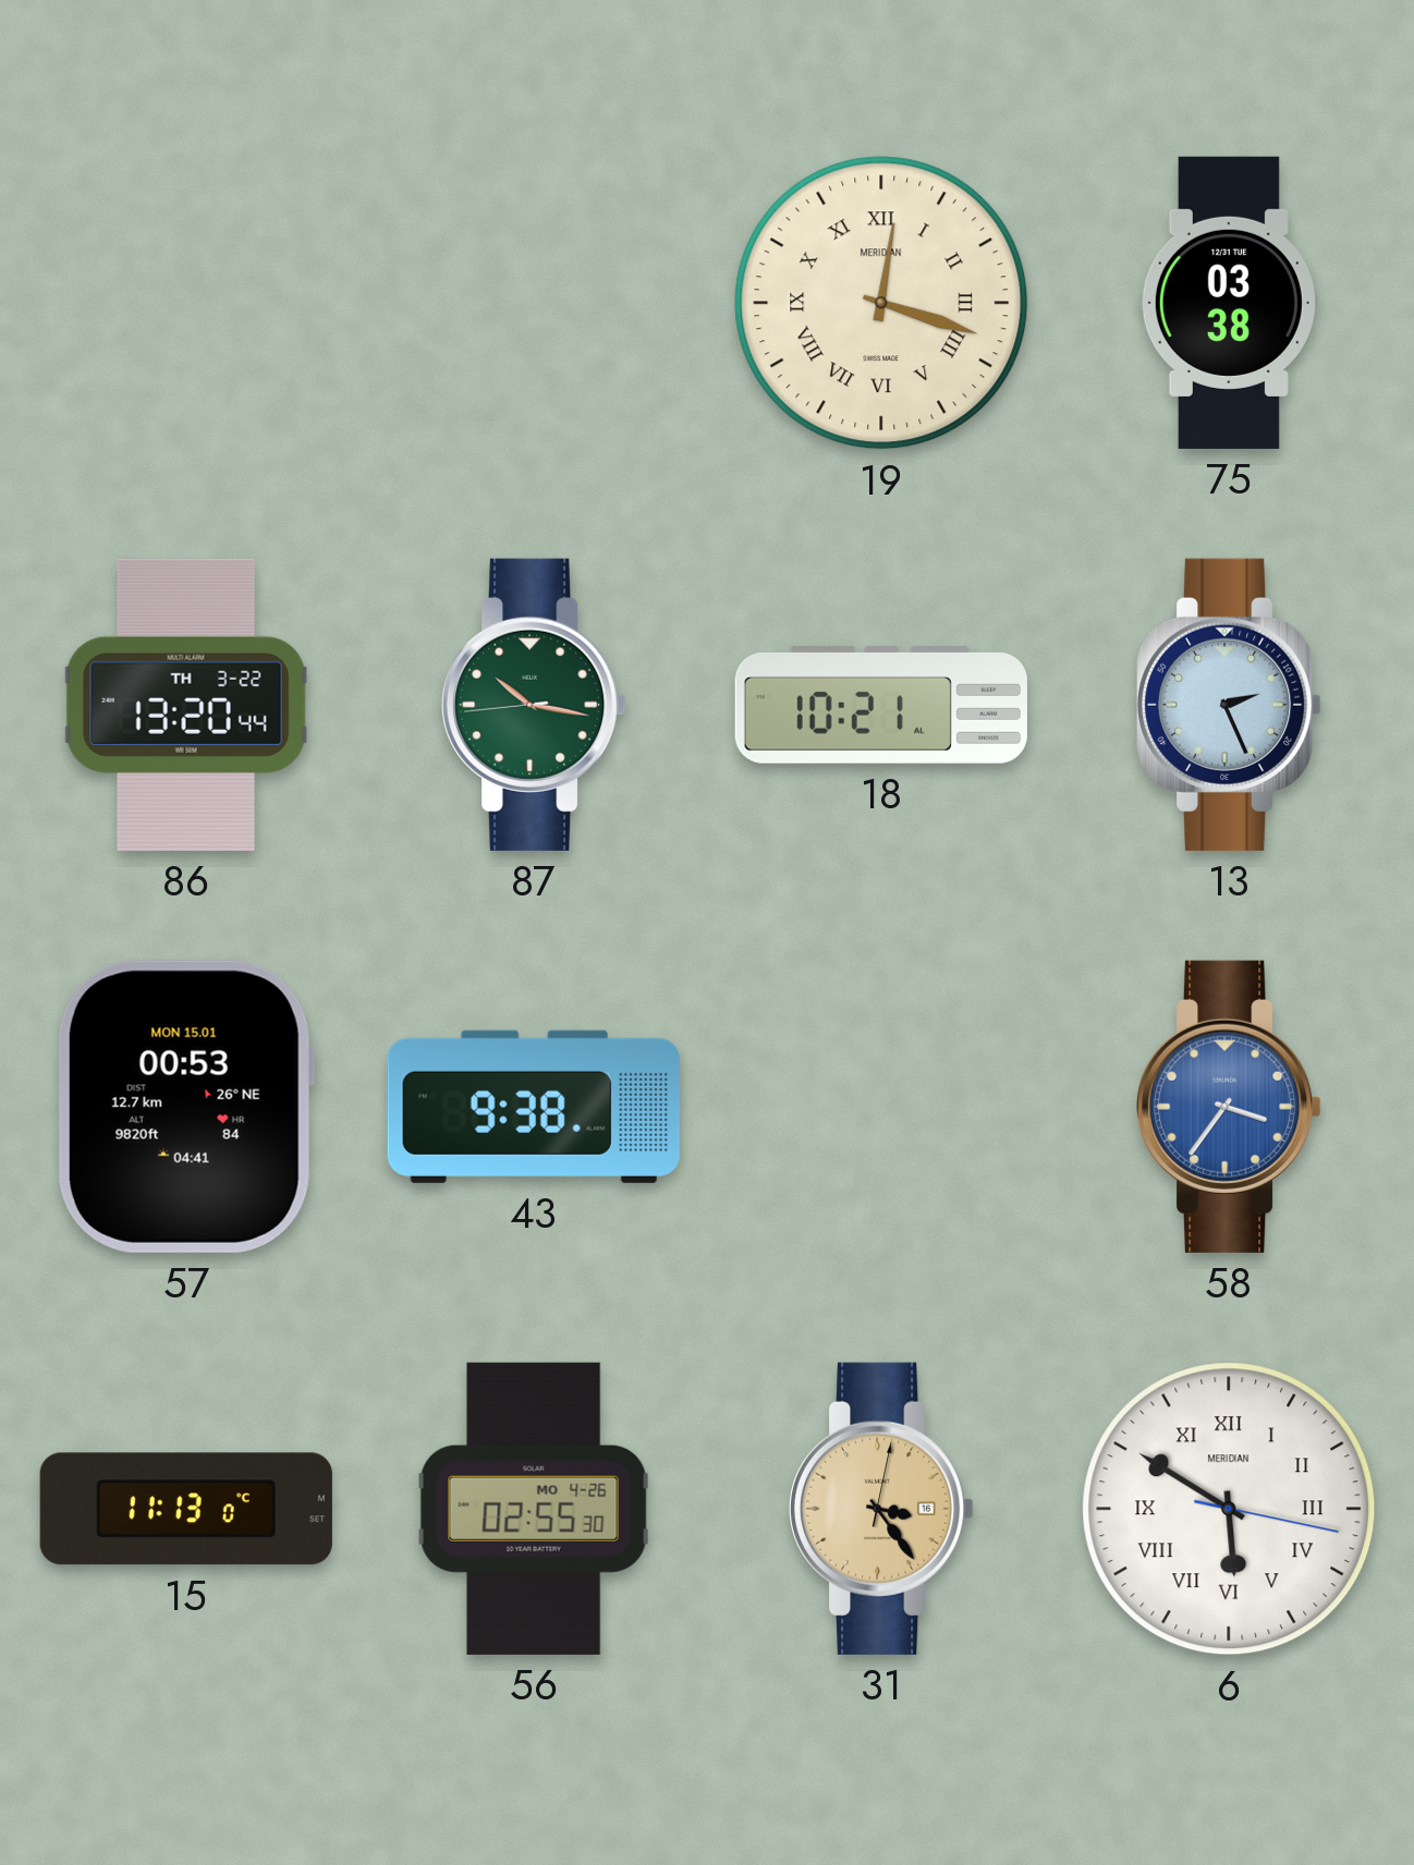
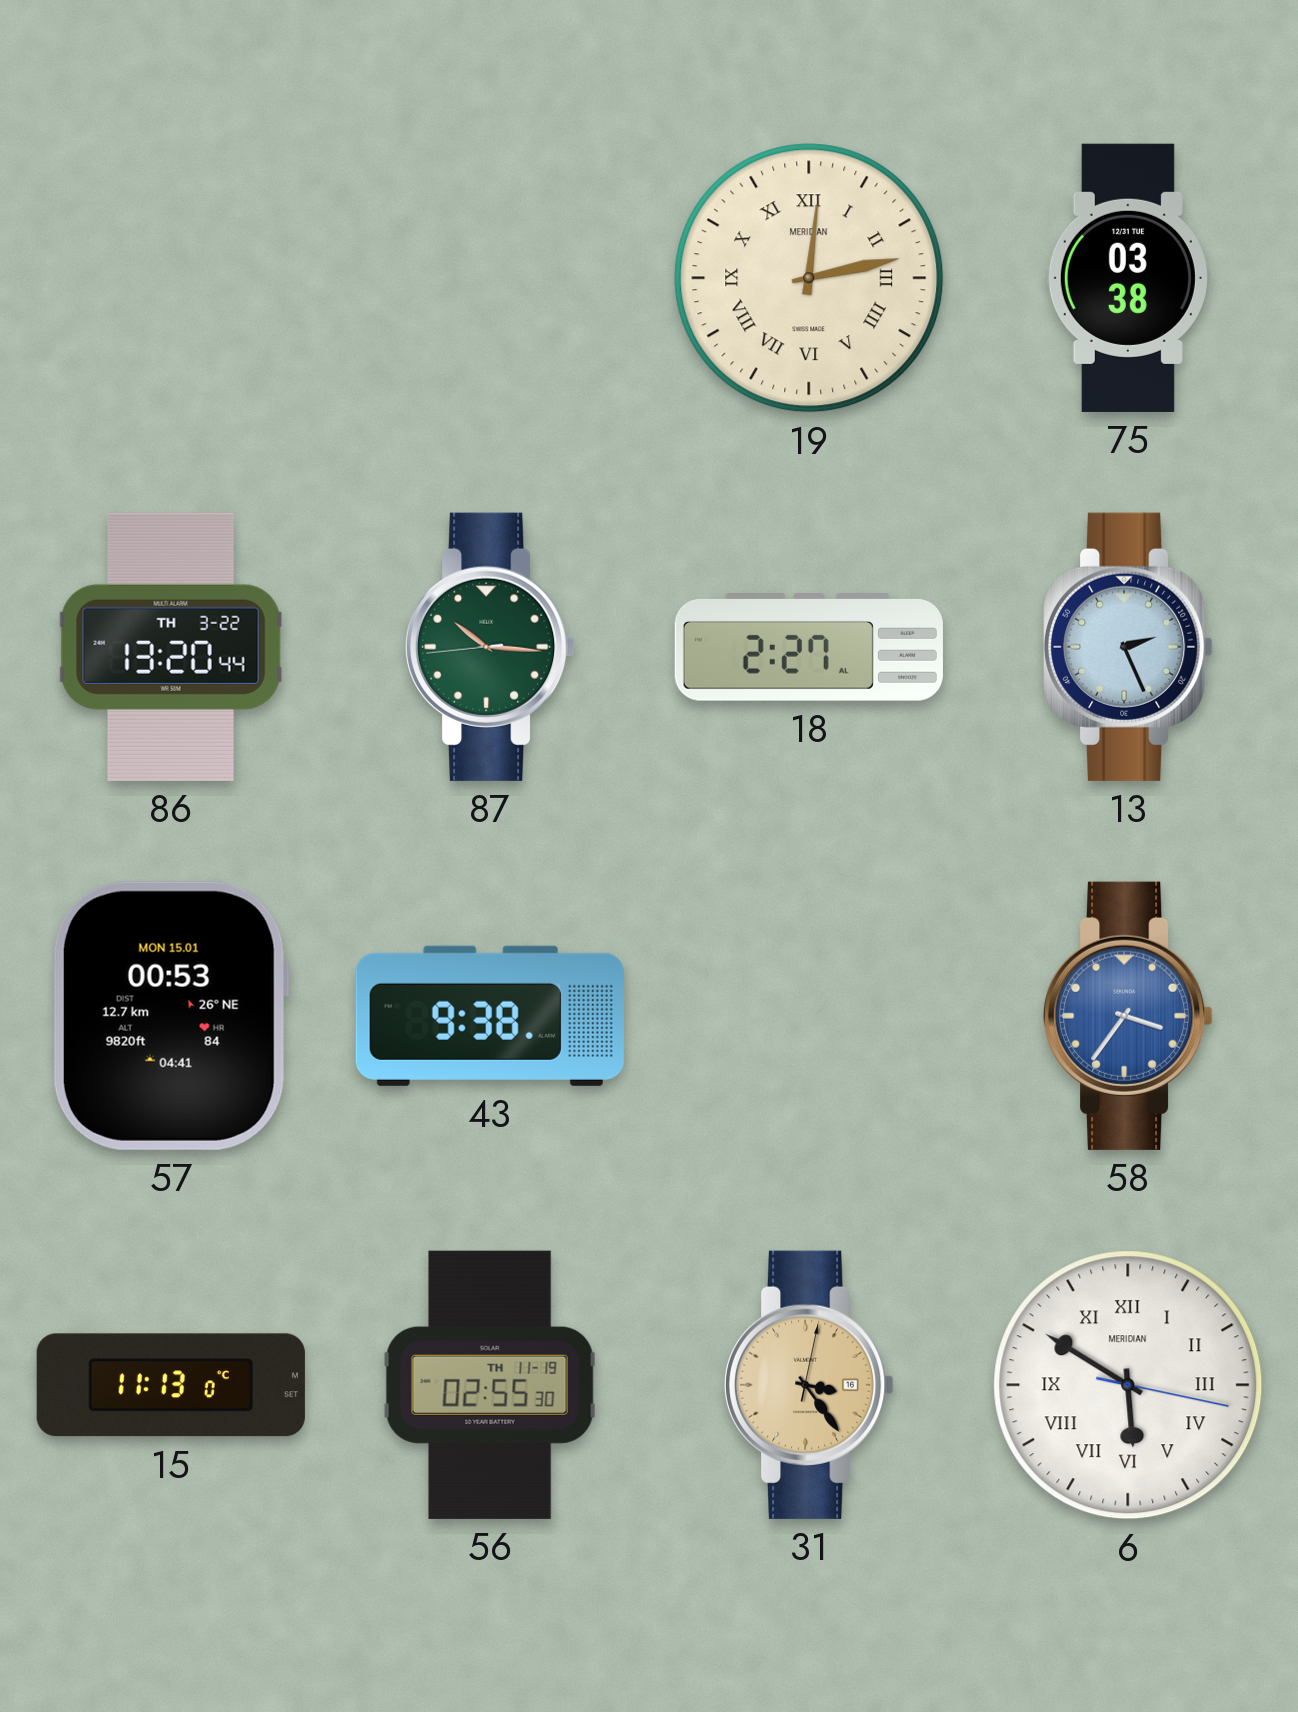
19: 12:18 -> 12:13
87: 10:16 -> 10:15
18: 10:21 -> 2:27
56 date: MO 4-26 -> TH 11-19
